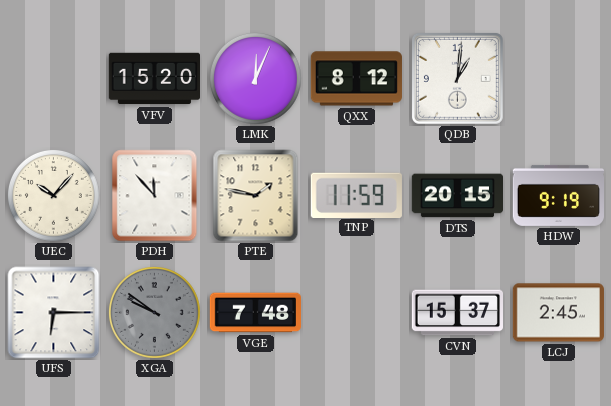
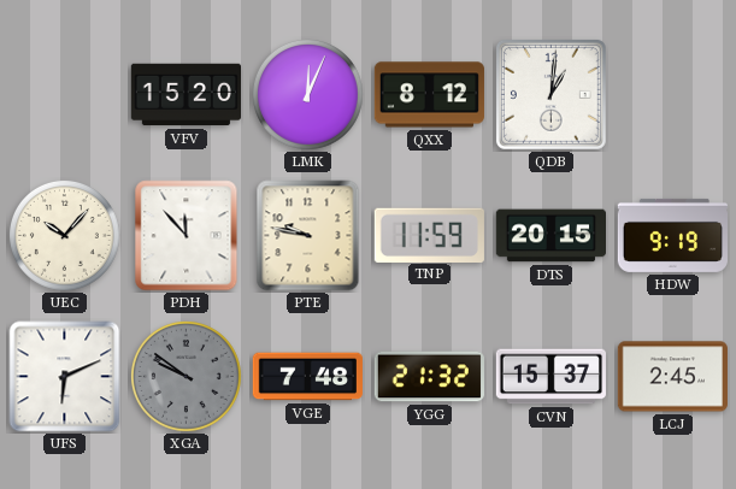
PTE: 1:47 -> 9:47
UFS: 6:15 -> 6:11
YGG: none -> 21:32
